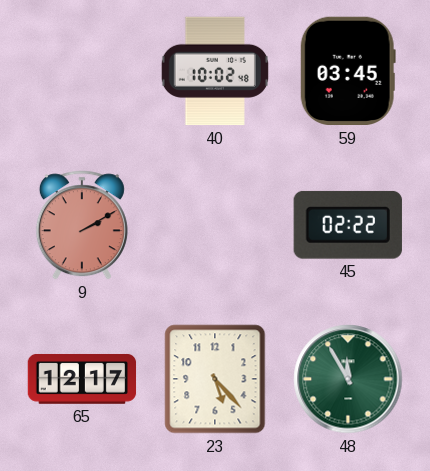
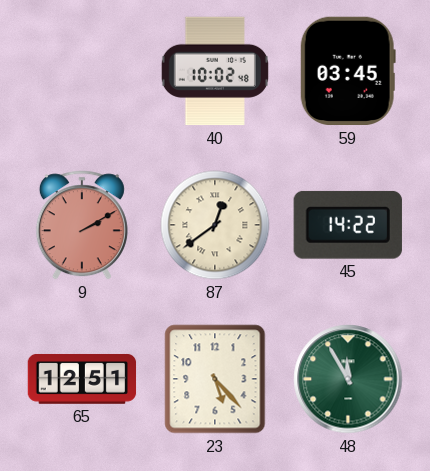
87: none -> 12:39
45: 02:22 -> 14:22
65: 12:17 -> 12:51
